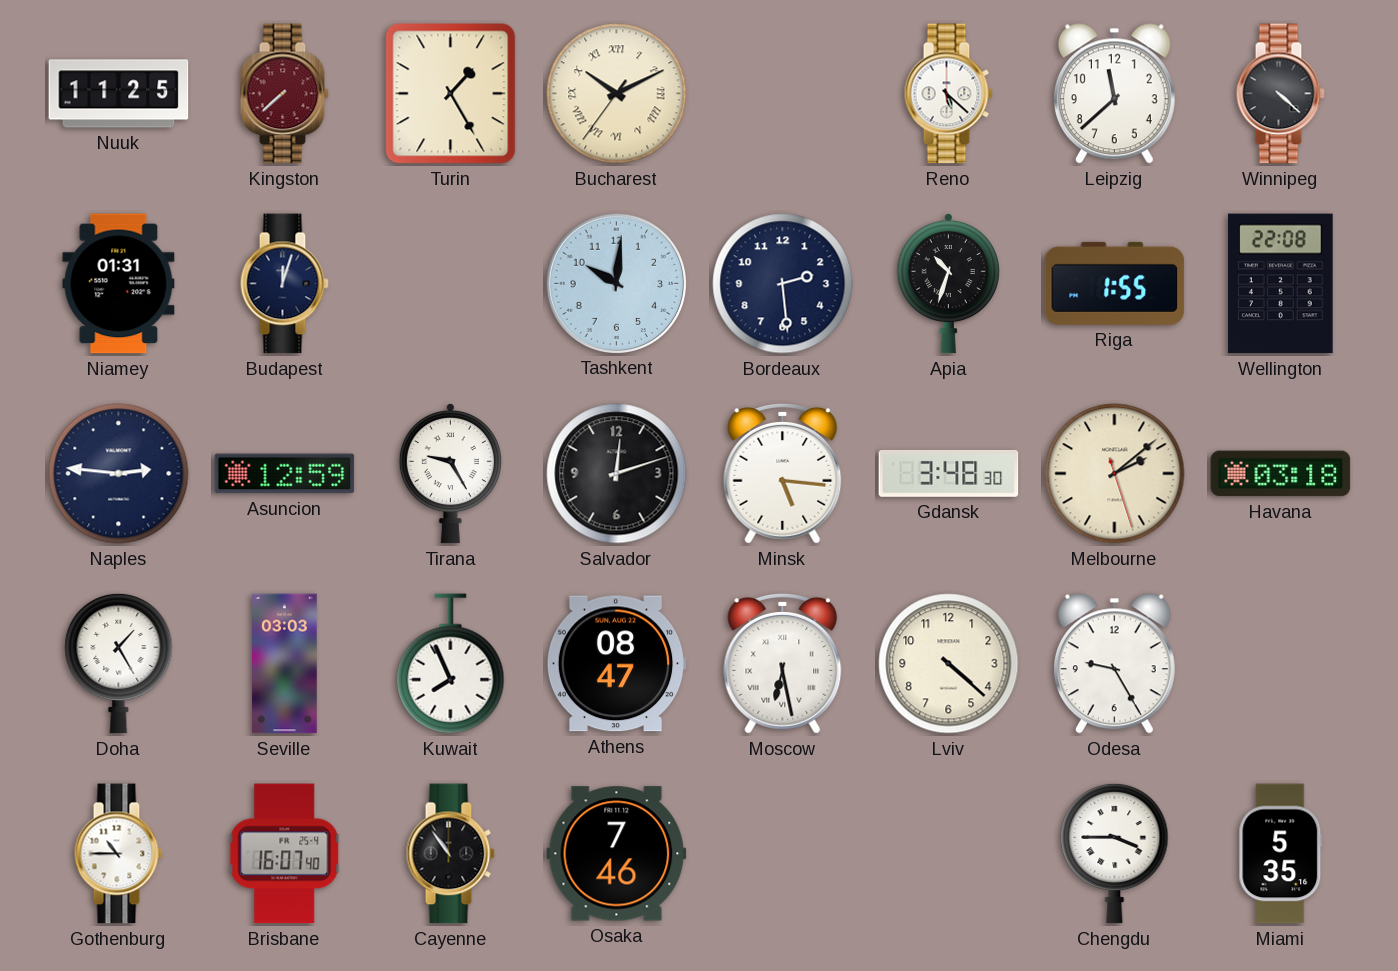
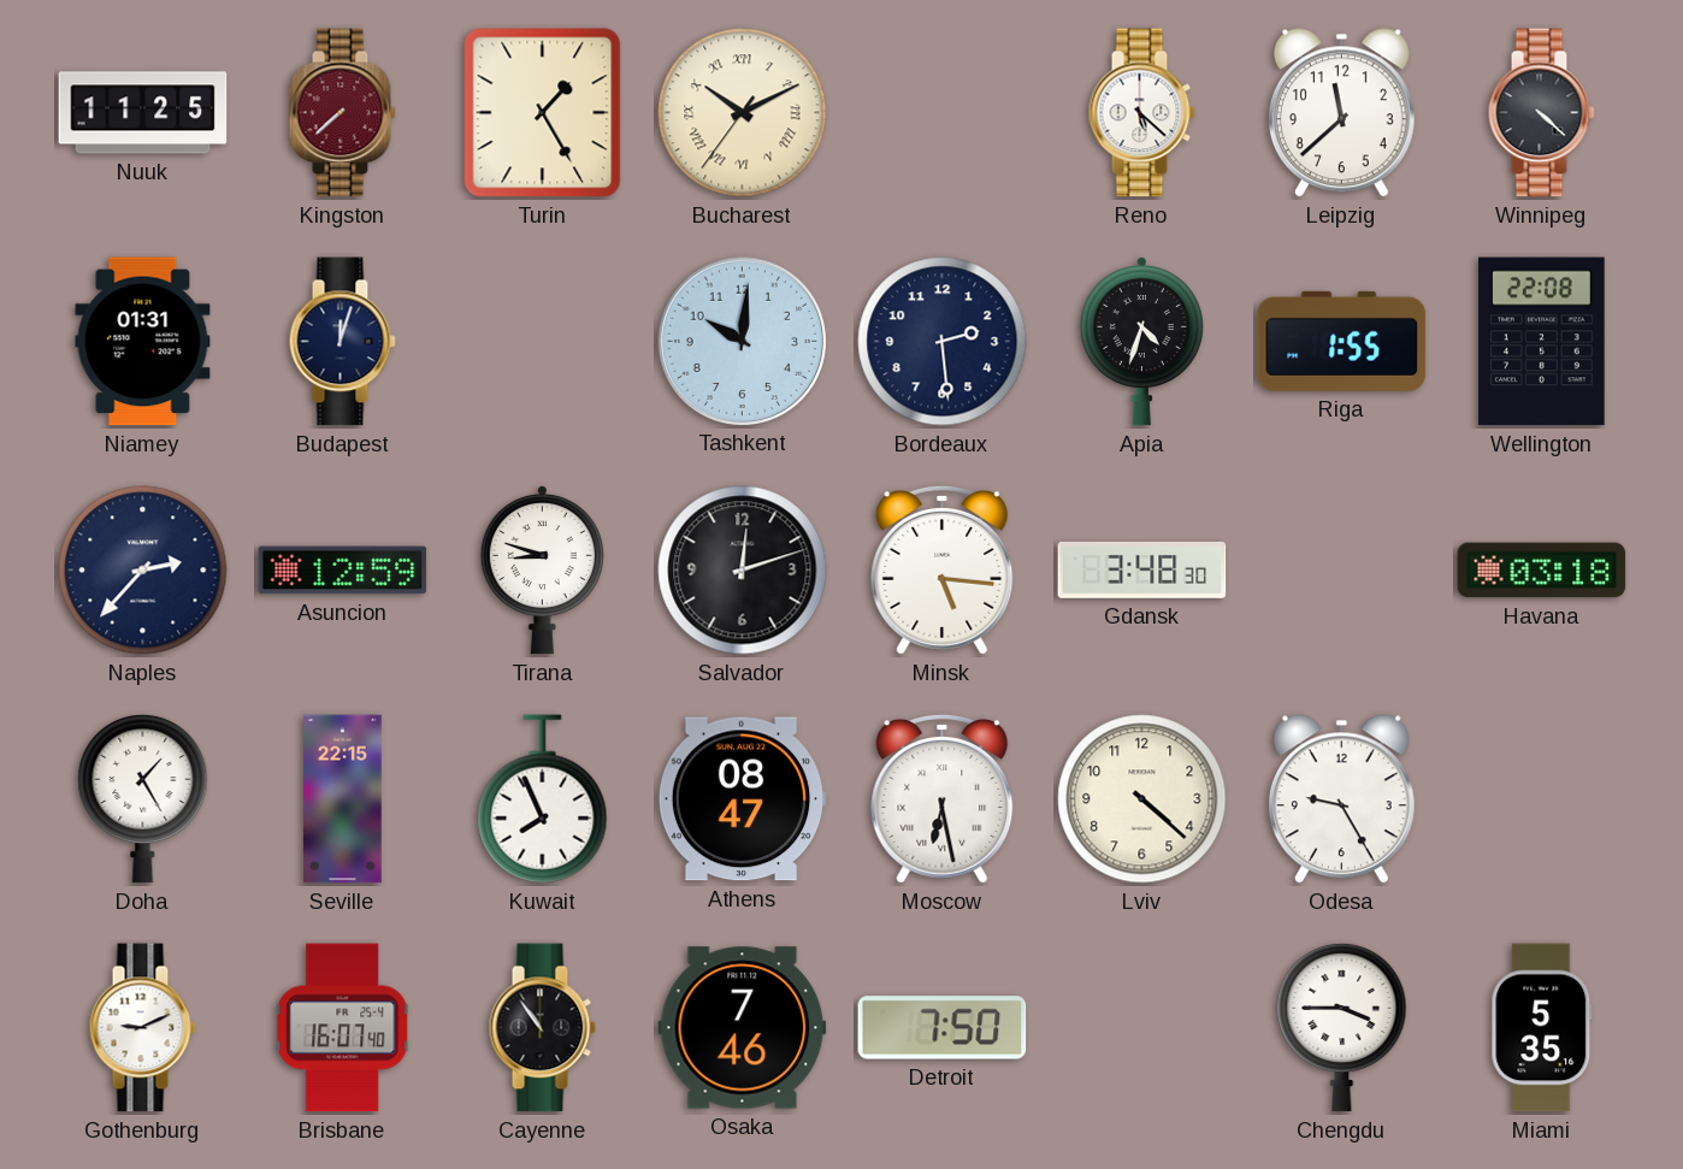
Apia: 10:33 -> 4:33
Naples: 2:46 -> 2:37
Tirana: 9:25 -> 8:48
Melbourne: 2:08 -> none
Seville: 03:03 -> 22:15
Gothenburg: 10:45 -> 9:11
Detroit: none -> 7:50
